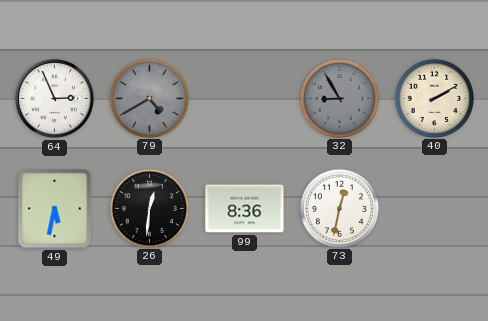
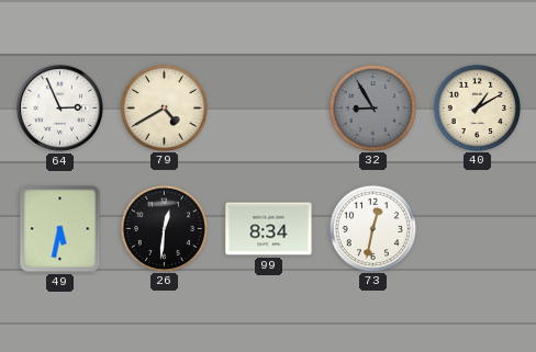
79 dial: grey -> cream
40: 2:10 -> 1:10
99: 8:36 -> 8:34
